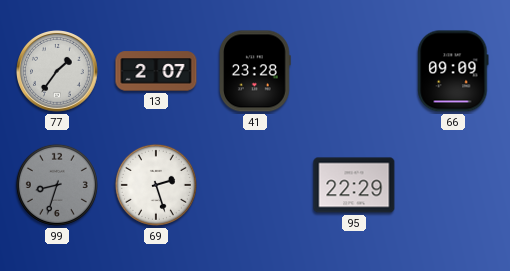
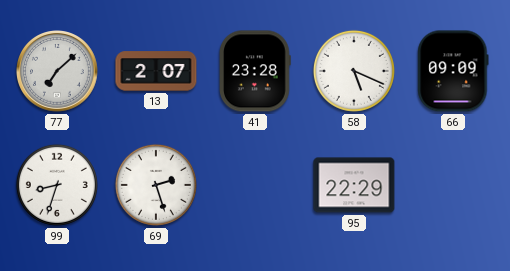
77: 1:36 -> 7:08
58: none -> 5:19
99 dial: grey -> white
